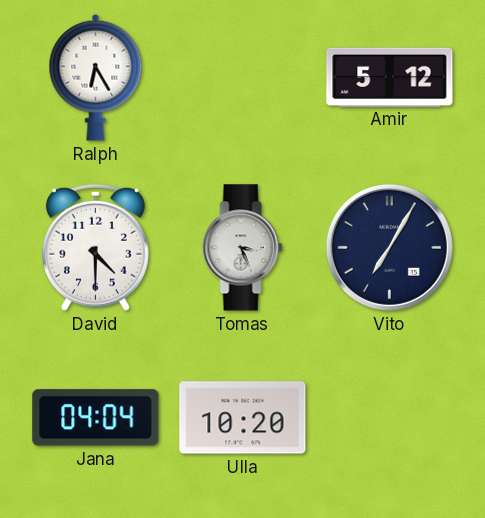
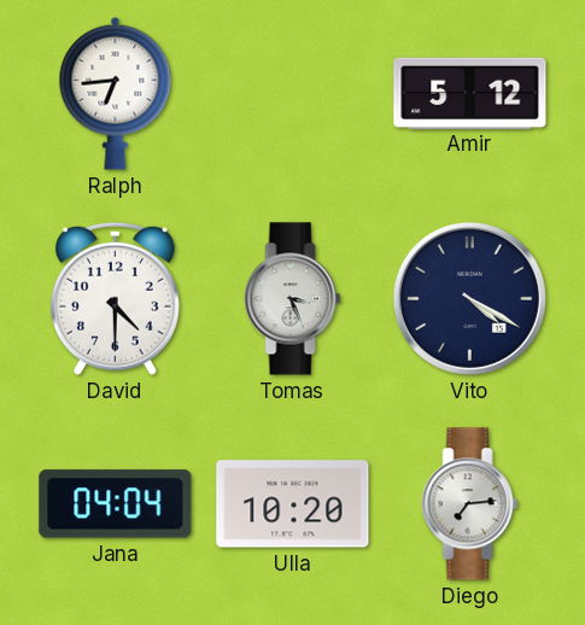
Ralph: 6:25 -> 6:44
Vito: 7:05 -> 4:20
Diego: none -> 7:14
